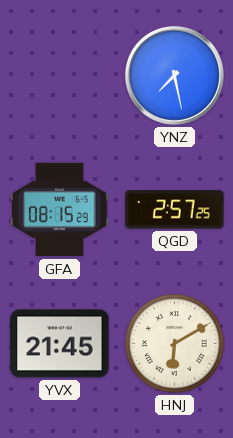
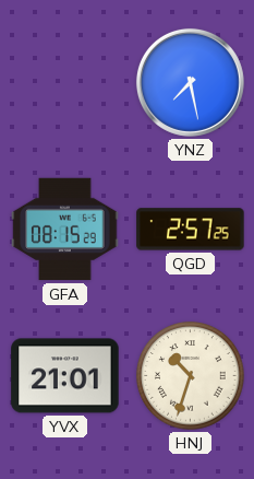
YVX: 21:45 -> 21:01
HNJ: 6:10 -> 10:33
